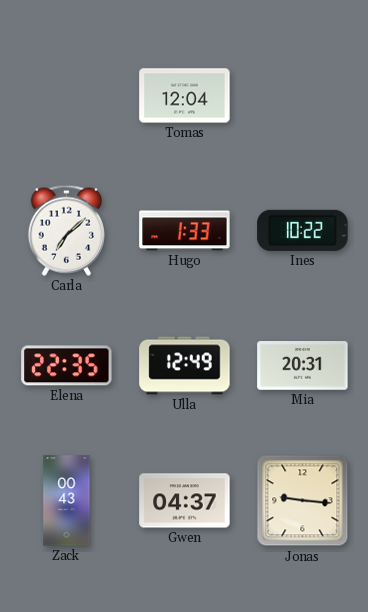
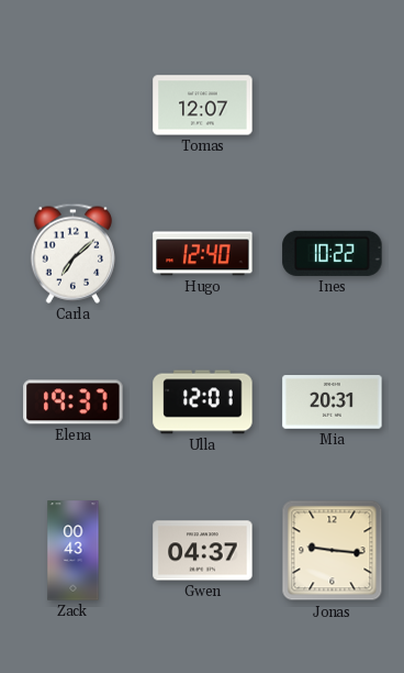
Tomas: 12:04 -> 12:07
Hugo: 1:33 -> 12:40
Elena: 22:35 -> 19:37
Ulla: 12:49 -> 12:01
